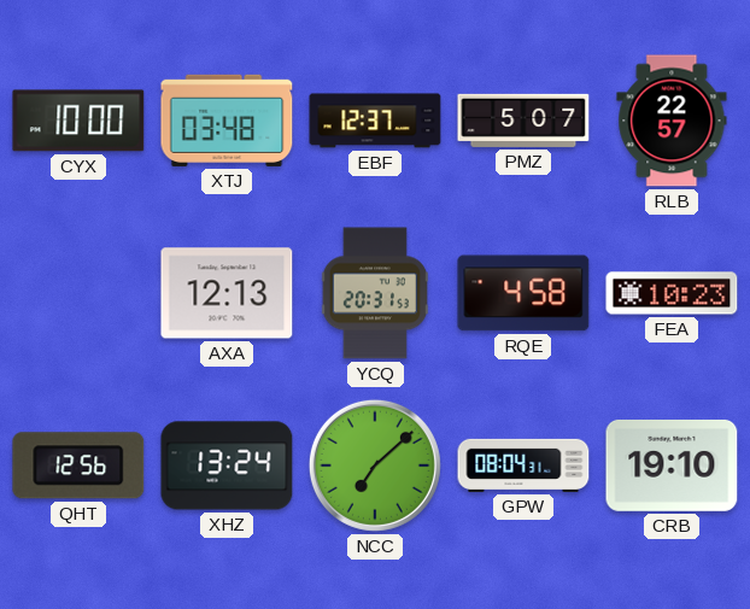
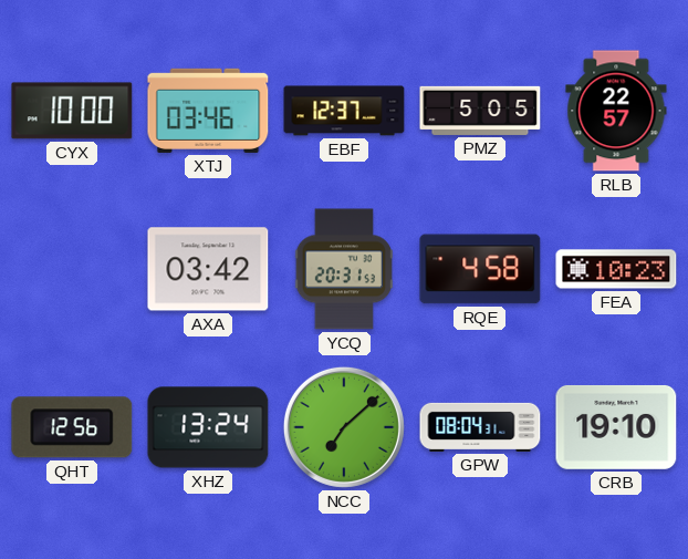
XTJ: 03:48 -> 03:46
PMZ: 5:07 -> 5:05
AXA: 12:13 -> 03:42
